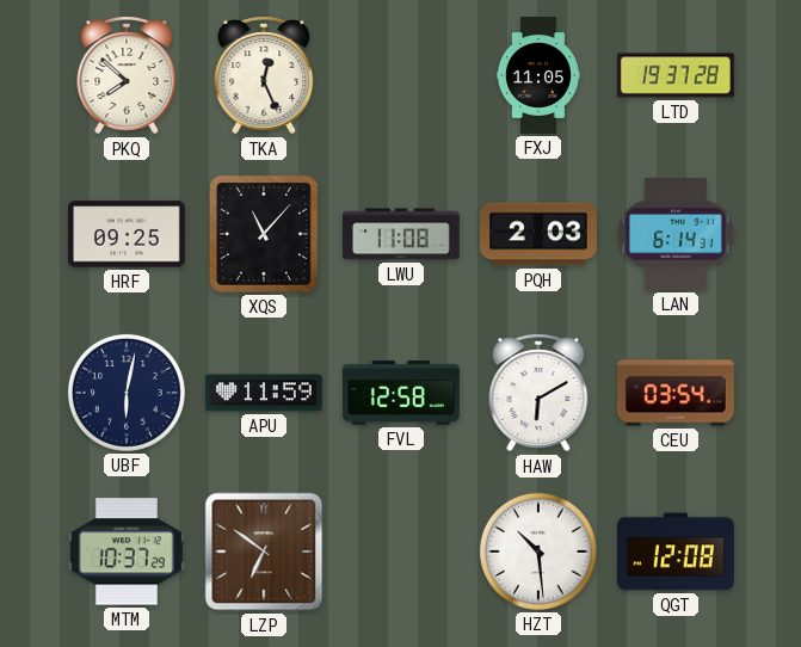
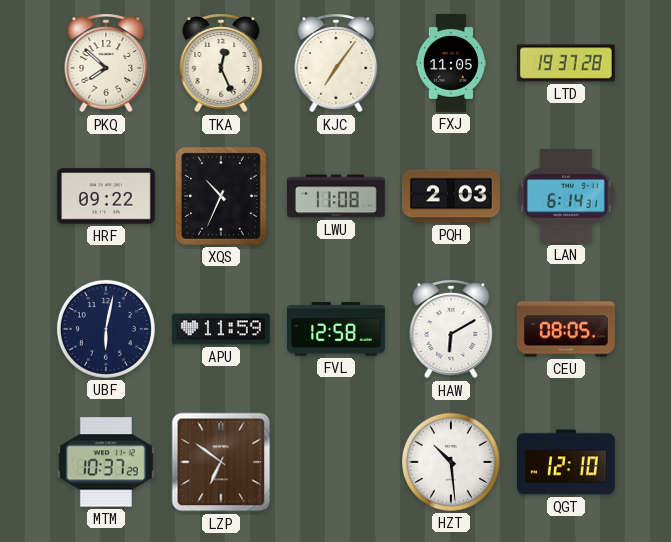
KJC: none -> 7:06
HRF: 09:25 -> 09:22
XQS: 11:07 -> 10:34
CEU: 03:54 -> 08:05
QGT: 12:08 -> 12:10
